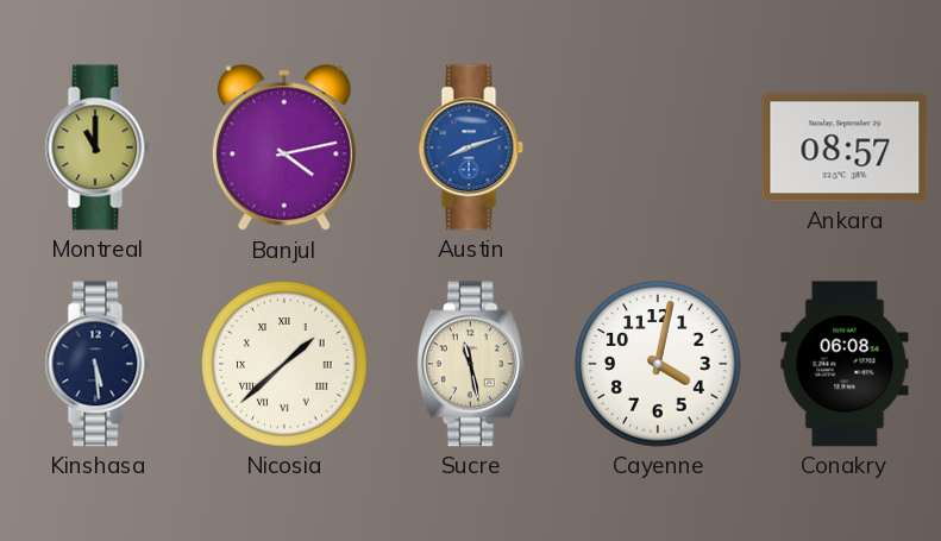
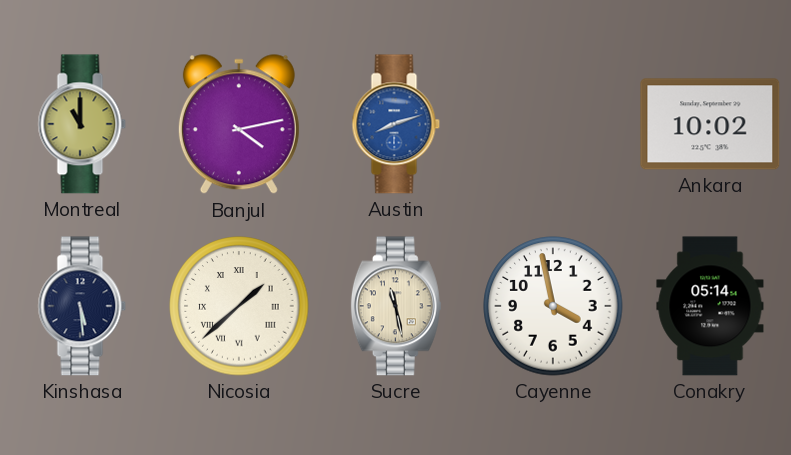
Ankara: 08:57 -> 10:02
Cayenne: 4:02 -> 3:58
Conakry: 06:08 -> 05:14
